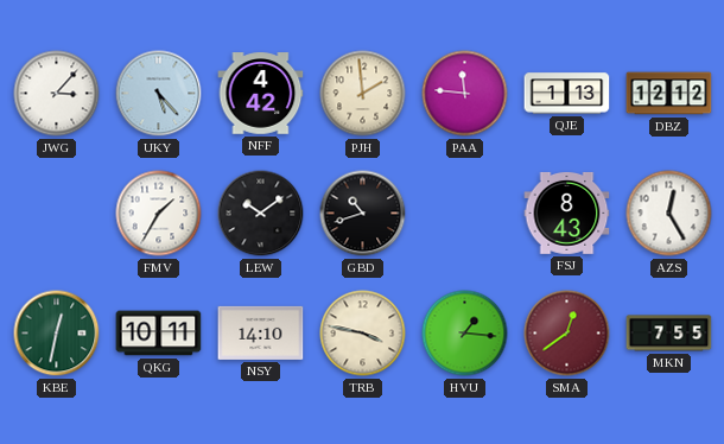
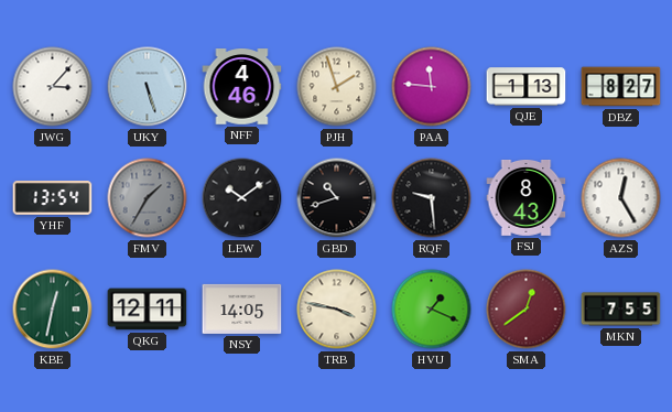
UKY: 5:23 -> 5:27
NFF: 4:42 -> 4:46
PJH: 1:59 -> 1:57
DBZ: 12:12 -> 8:27
YHF: none -> 13:54
FMV dial: white -> grey
RQF: none -> 9:29
QKG: 10:11 -> 12:11
NSY: 14:10 -> 14:05
HVU: 1:16 -> 1:19
